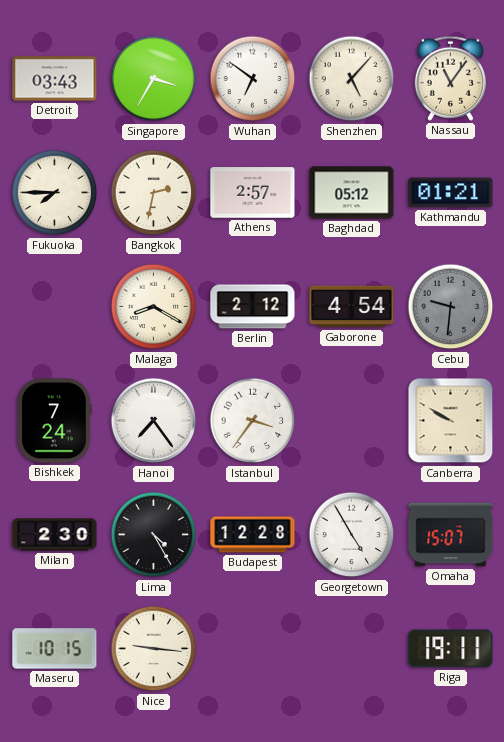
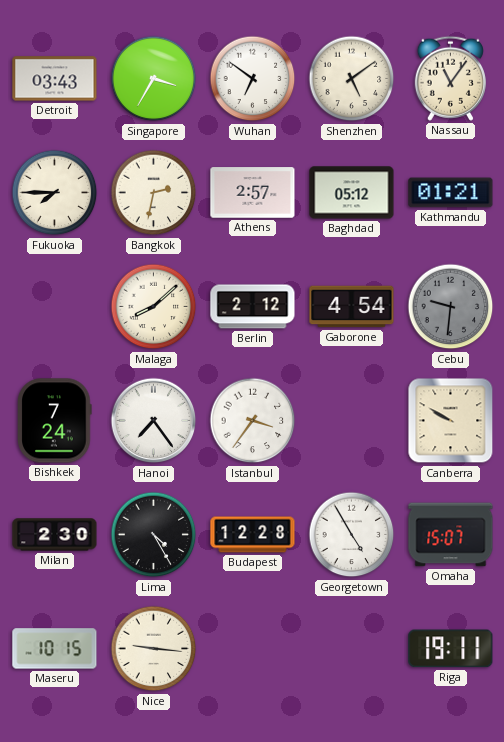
Shenzhen: 5:07 -> 5:09
Malaga: 8:20 -> 8:08
